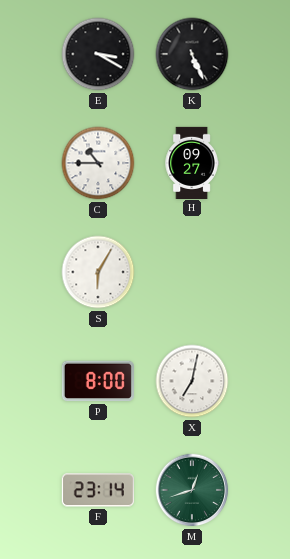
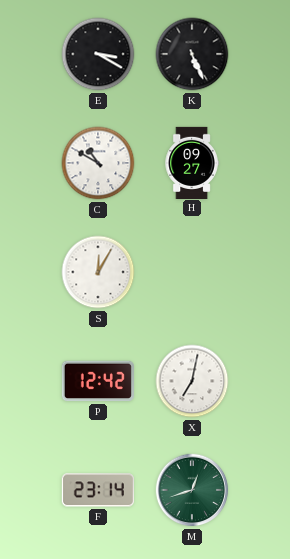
C: 10:45 -> 10:50
S: 6:05 -> 12:05
P: 8:00 -> 12:42
